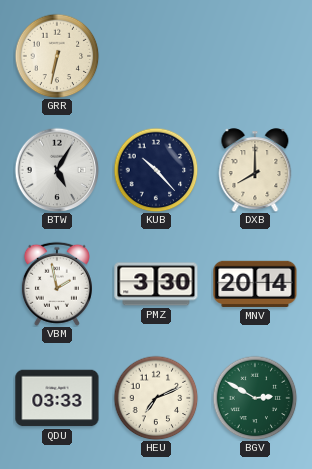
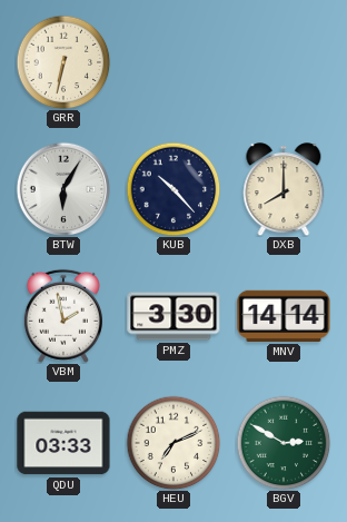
BTW: 5:05 -> 6:05
MNV: 20:14 -> 14:14
